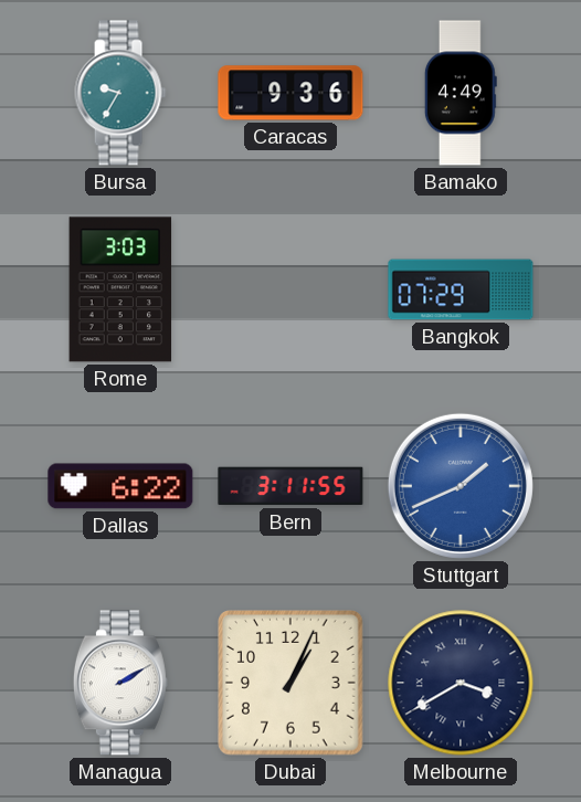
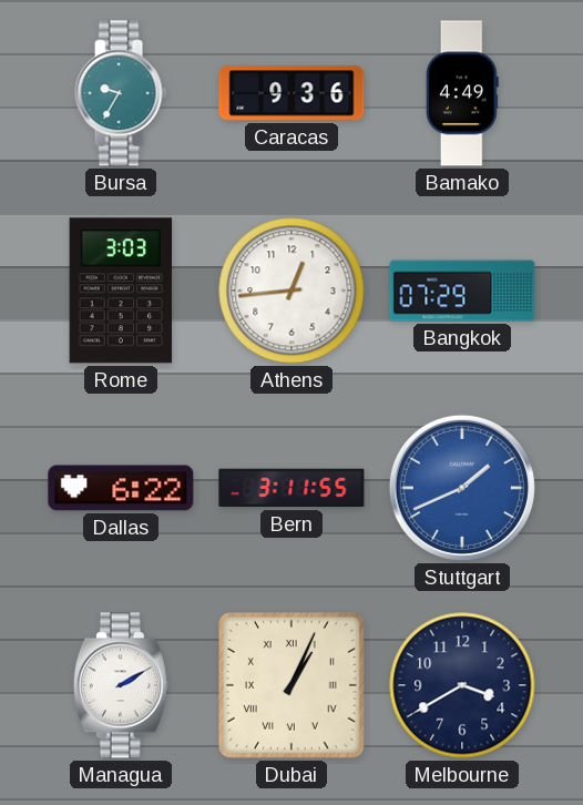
Athens: none -> 12:44
Dubai numerals: Arabic -> Roman
Melbourne numerals: Roman -> Arabic
